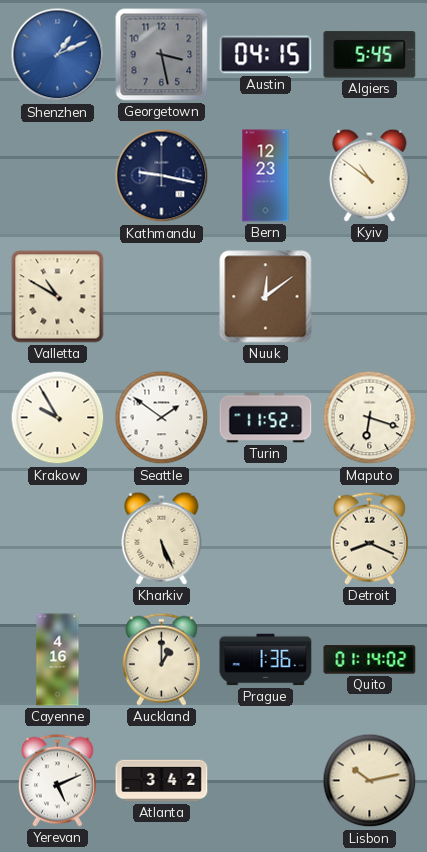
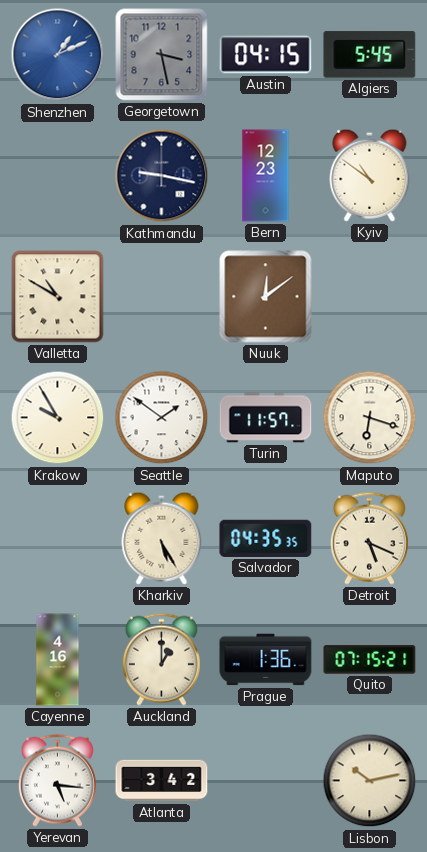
Turin: 11:52 -> 11:57
Kharkiv: 5:26 -> 5:25
Salvador: none -> 04:35
Detroit: 8:19 -> 5:19
Quito: 01:14 -> 07:15
Yerevan: 5:11 -> 5:16
